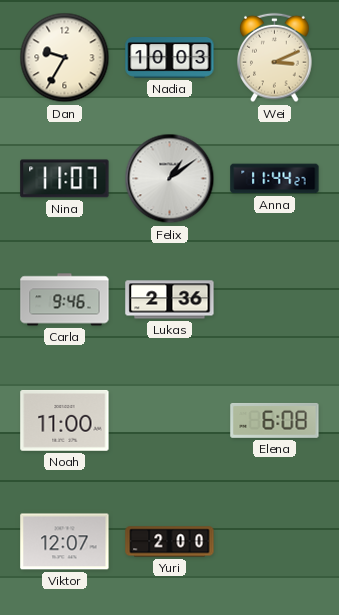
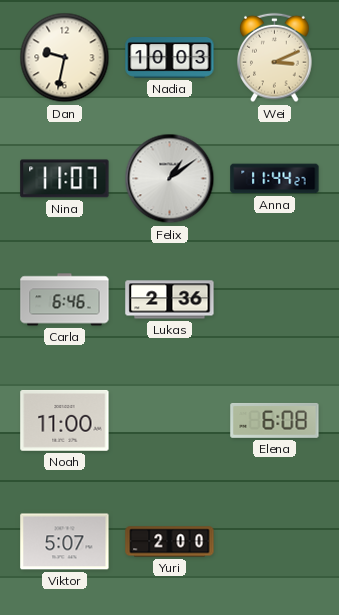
Dan: 9:35 -> 9:32
Carla: 9:46 -> 6:46
Viktor: 12:07 -> 5:07
